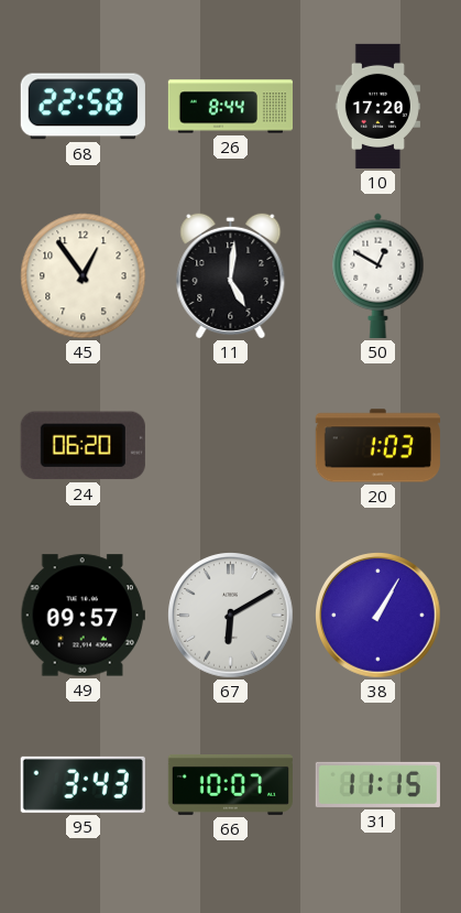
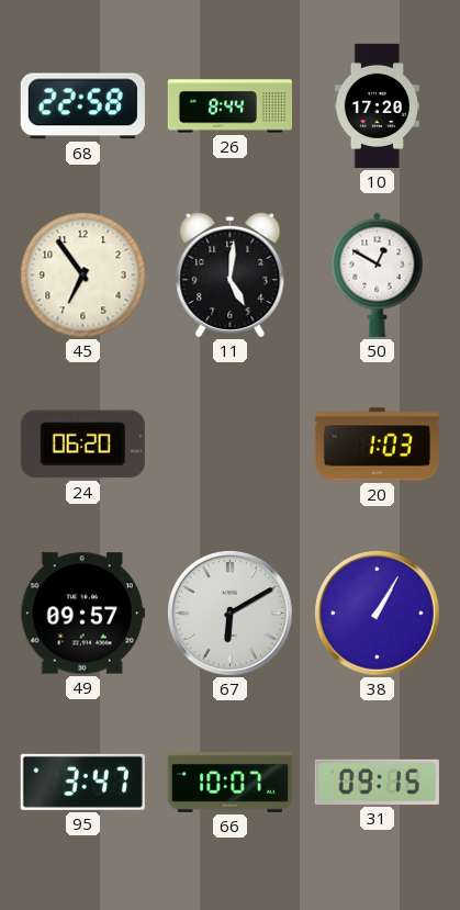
45: 12:54 -> 6:54
95: 3:43 -> 3:47
31: 11:15 -> 09:15
